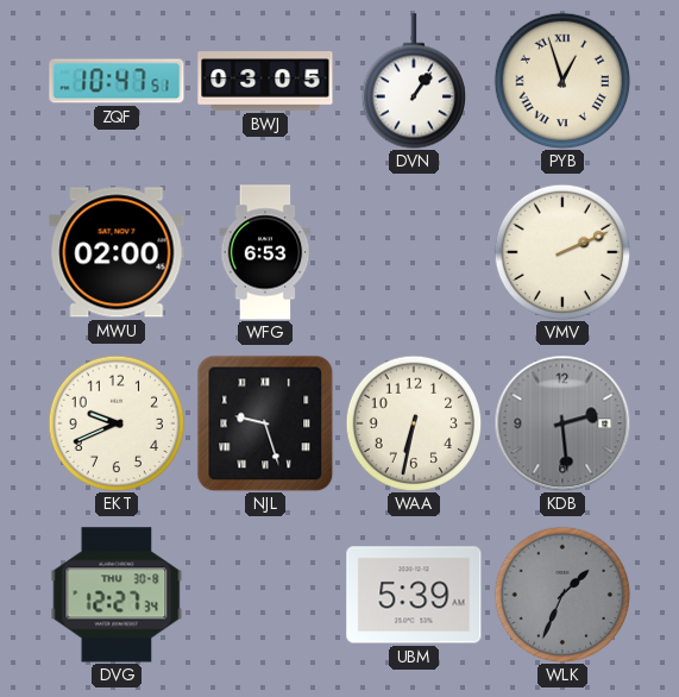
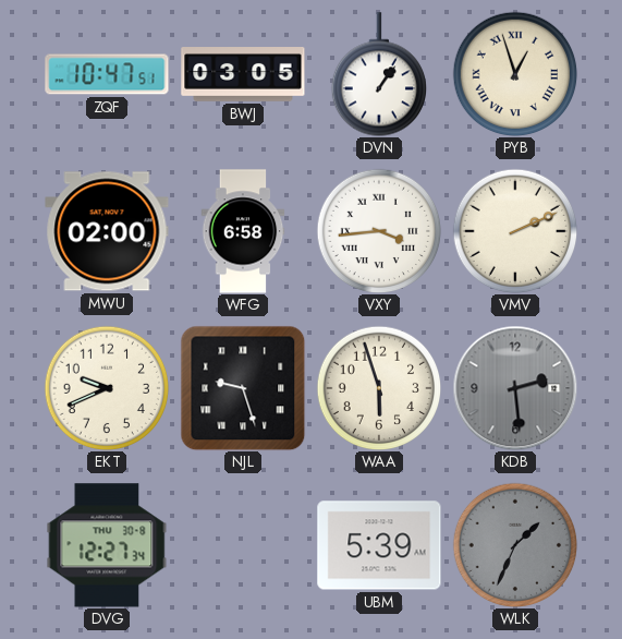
WFG: 6:53 -> 6:58
VXY: none -> 3:44
WAA: 6:32 -> 5:57
